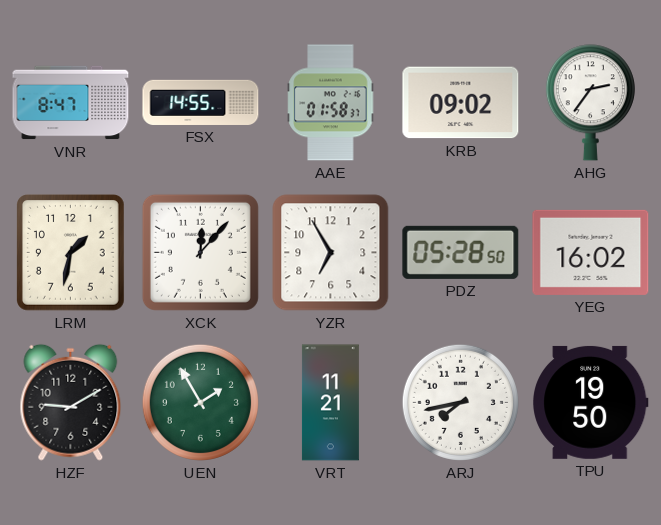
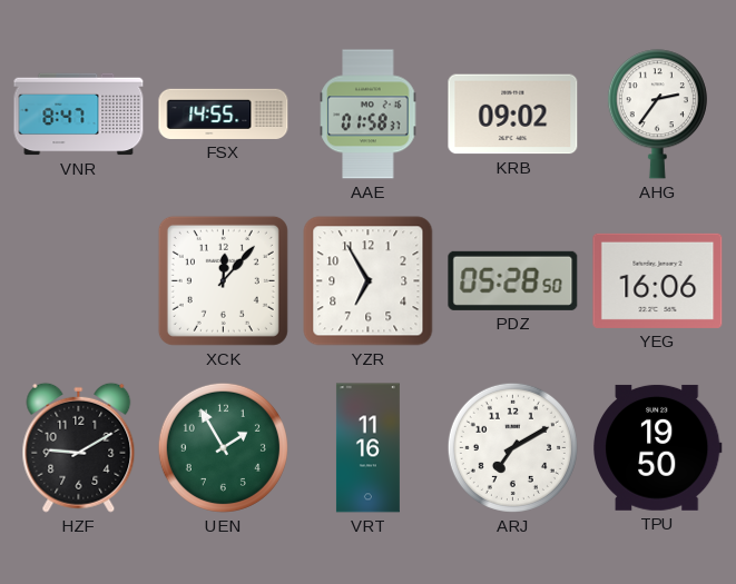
LRM: 1:32 -> none
YEG: 16:02 -> 16:06
VRT: 11:21 -> 11:16
ARJ: 7:43 -> 7:10
